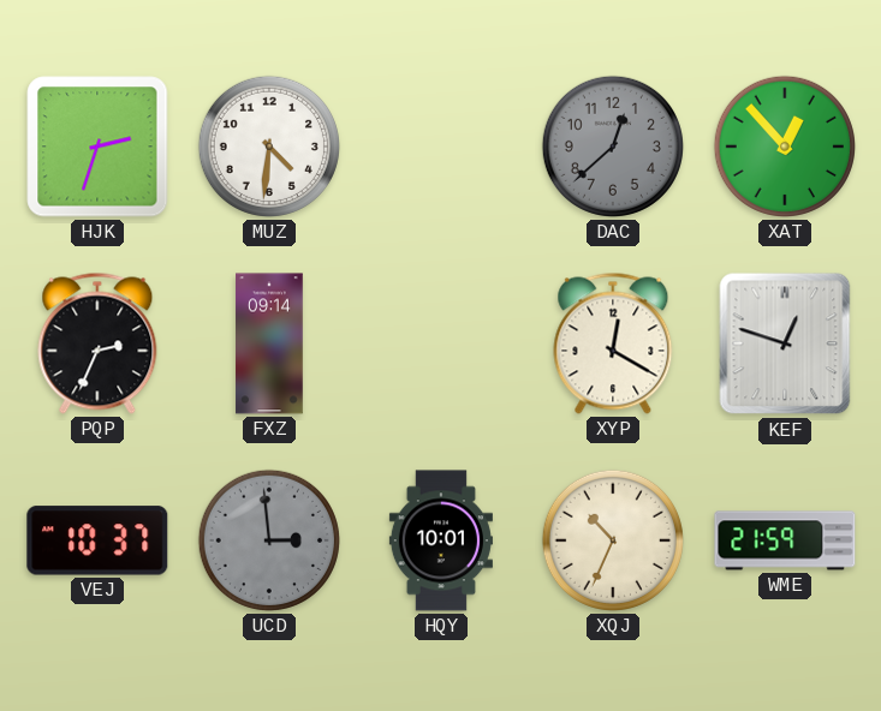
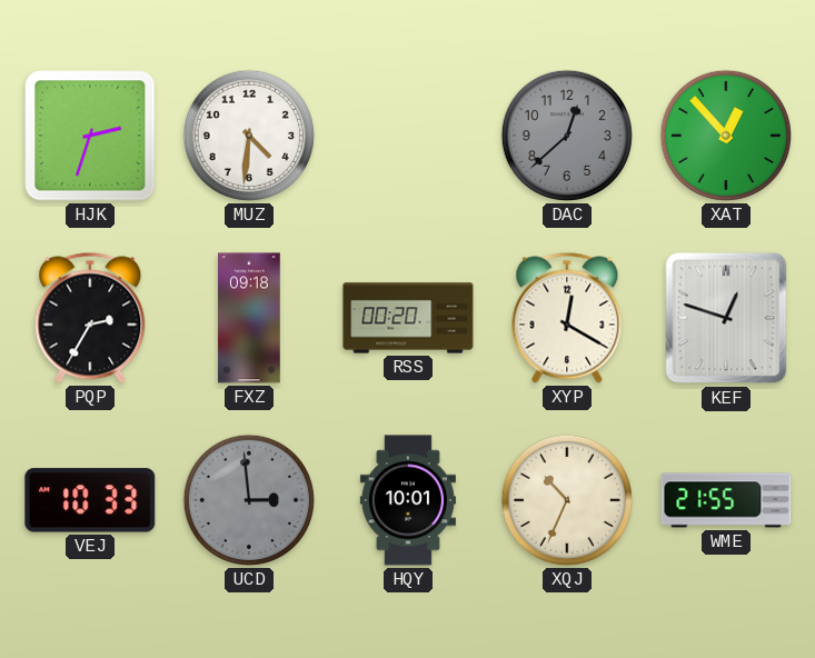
PQP: 2:34 -> 2:35
FXZ: 09:14 -> 09:18
RSS: none -> 00:20
VEJ: 10:37 -> 10:33
WME: 21:59 -> 21:55
